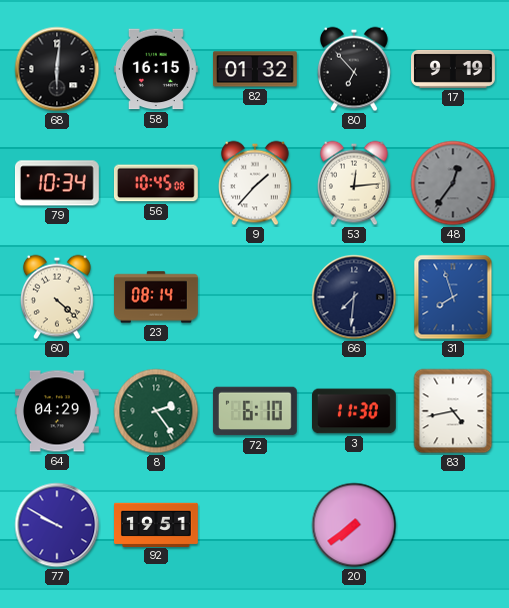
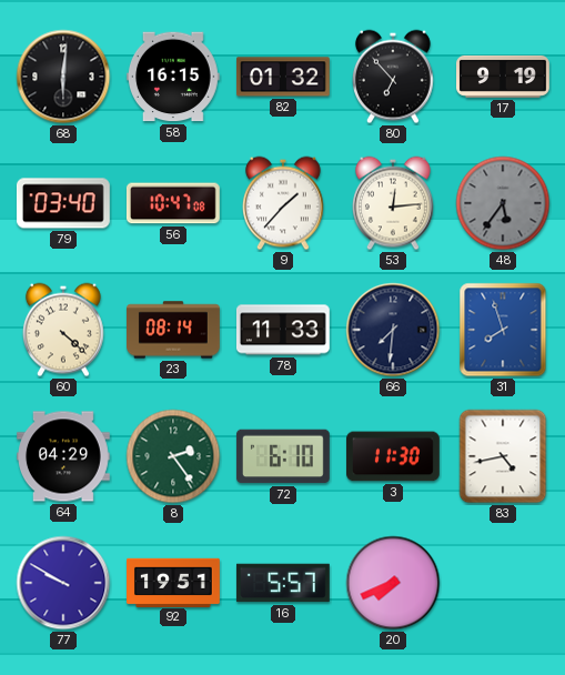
79: 10:34 -> 03:40
56: 10:45 -> 10:47
48: 12:36 -> 5:36
78: none -> 11:33
16: none -> 5:57
20: 7:39 -> 7:41
